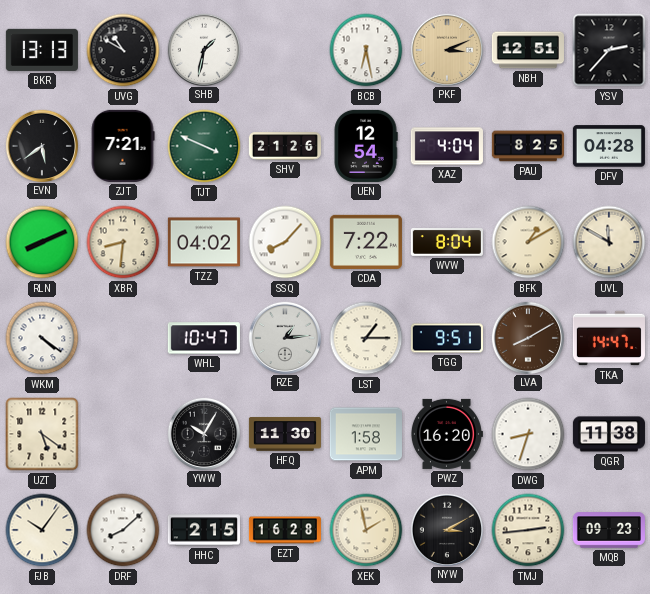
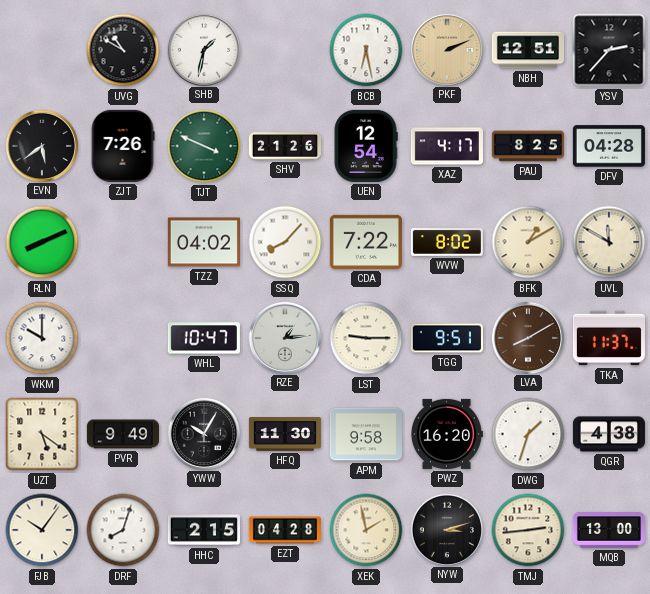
BKR: 13:13 -> none
PKF: 3:11 -> 2:11
ZJT: 7:21 -> 7:26
XAZ: 4:04 -> 4:17
XBR: 8:31 -> none
WVW: 8:04 -> 8:02
WKM: 4:21 -> 10:00
LST: 1:15 -> 9:15
TKA: 14:47 -> 11:37
PVR: none -> 9:49
APM: 1:58 -> 9:58
DWG: 8:33 -> 1:33
QGR: 11:38 -> 4:38
DRF: 8:08 -> 8:03
EZT: 16:28 -> 04:28
NYW: 3:10 -> 3:12
MQB: 09:23 -> 13:00
